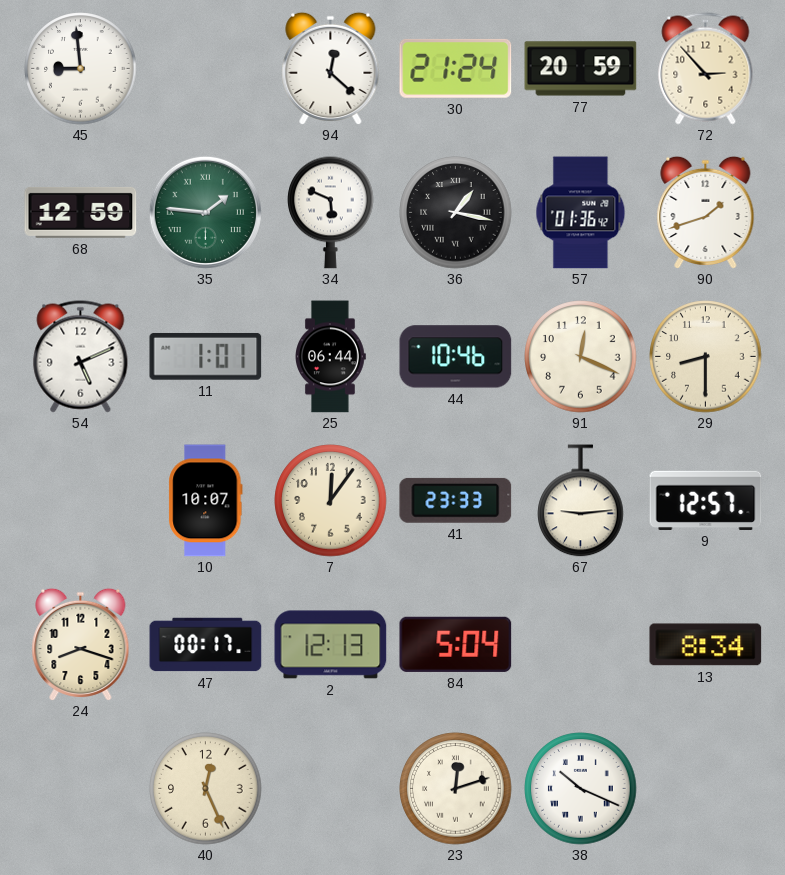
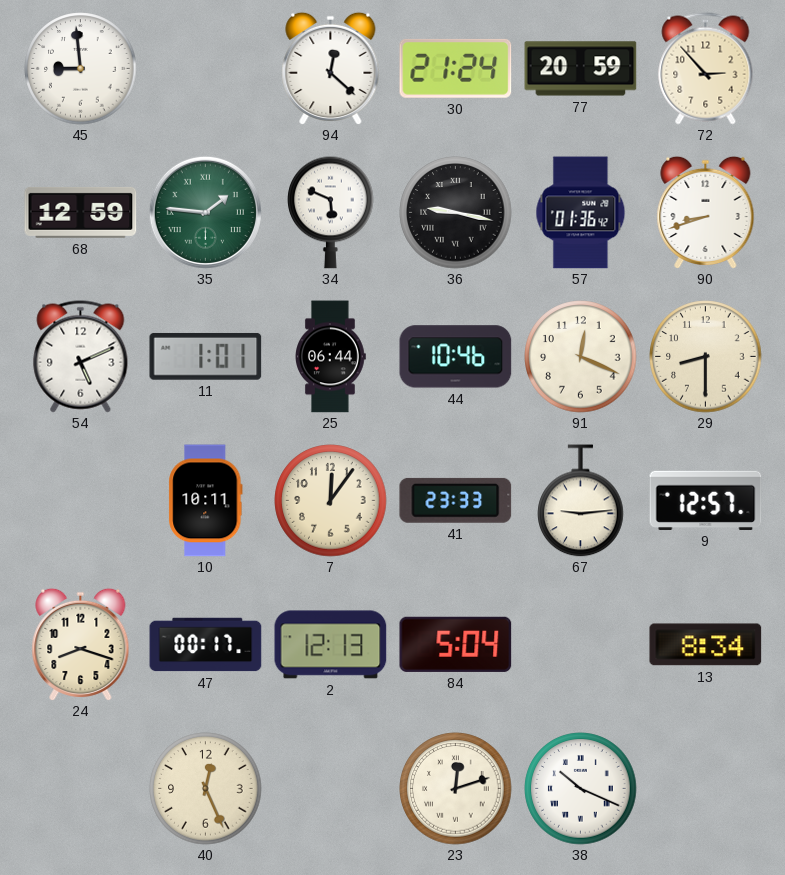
36: 1:17 -> 9:17
90: 1:42 -> 8:42
10: 10:07 -> 10:11
